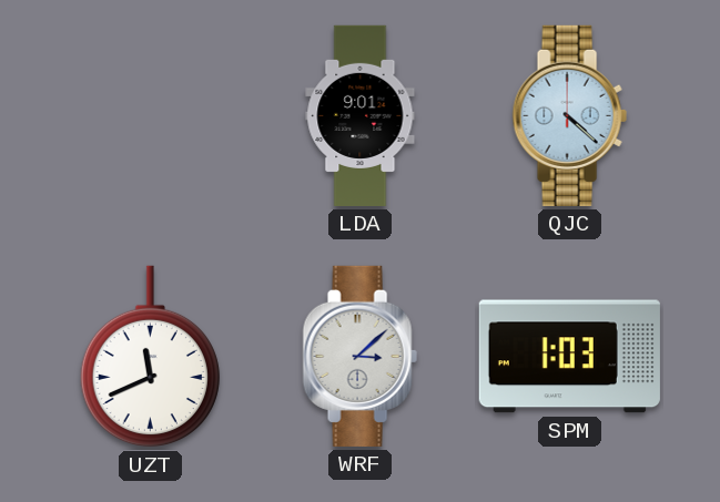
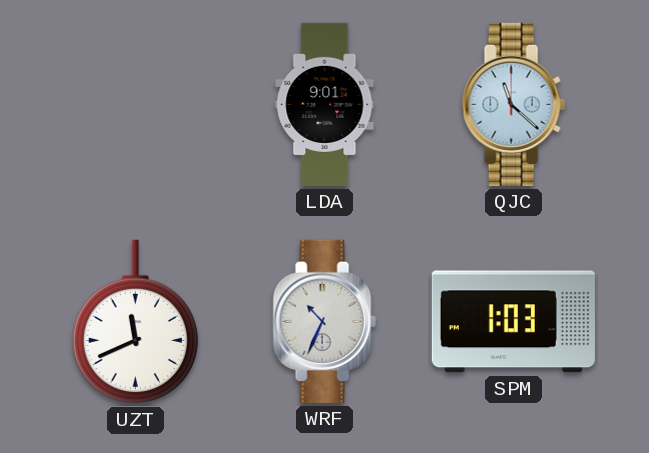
QJC: 4:22 -> 11:22
WRF: 3:08 -> 10:34
